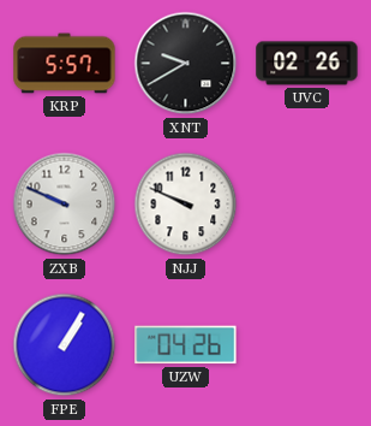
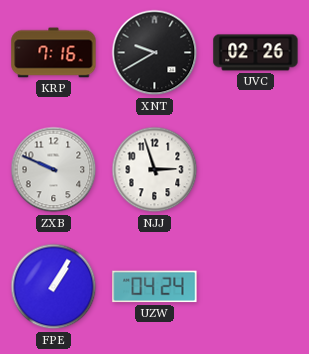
KRP: 5:57 -> 7:16
NJJ: 9:49 -> 2:57
UZW: 04:26 -> 04:24
